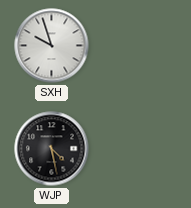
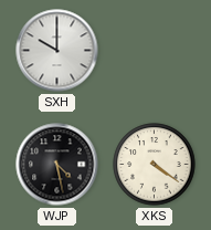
SXH: 9:57 -> 10:00
XKS: none -> 4:21
